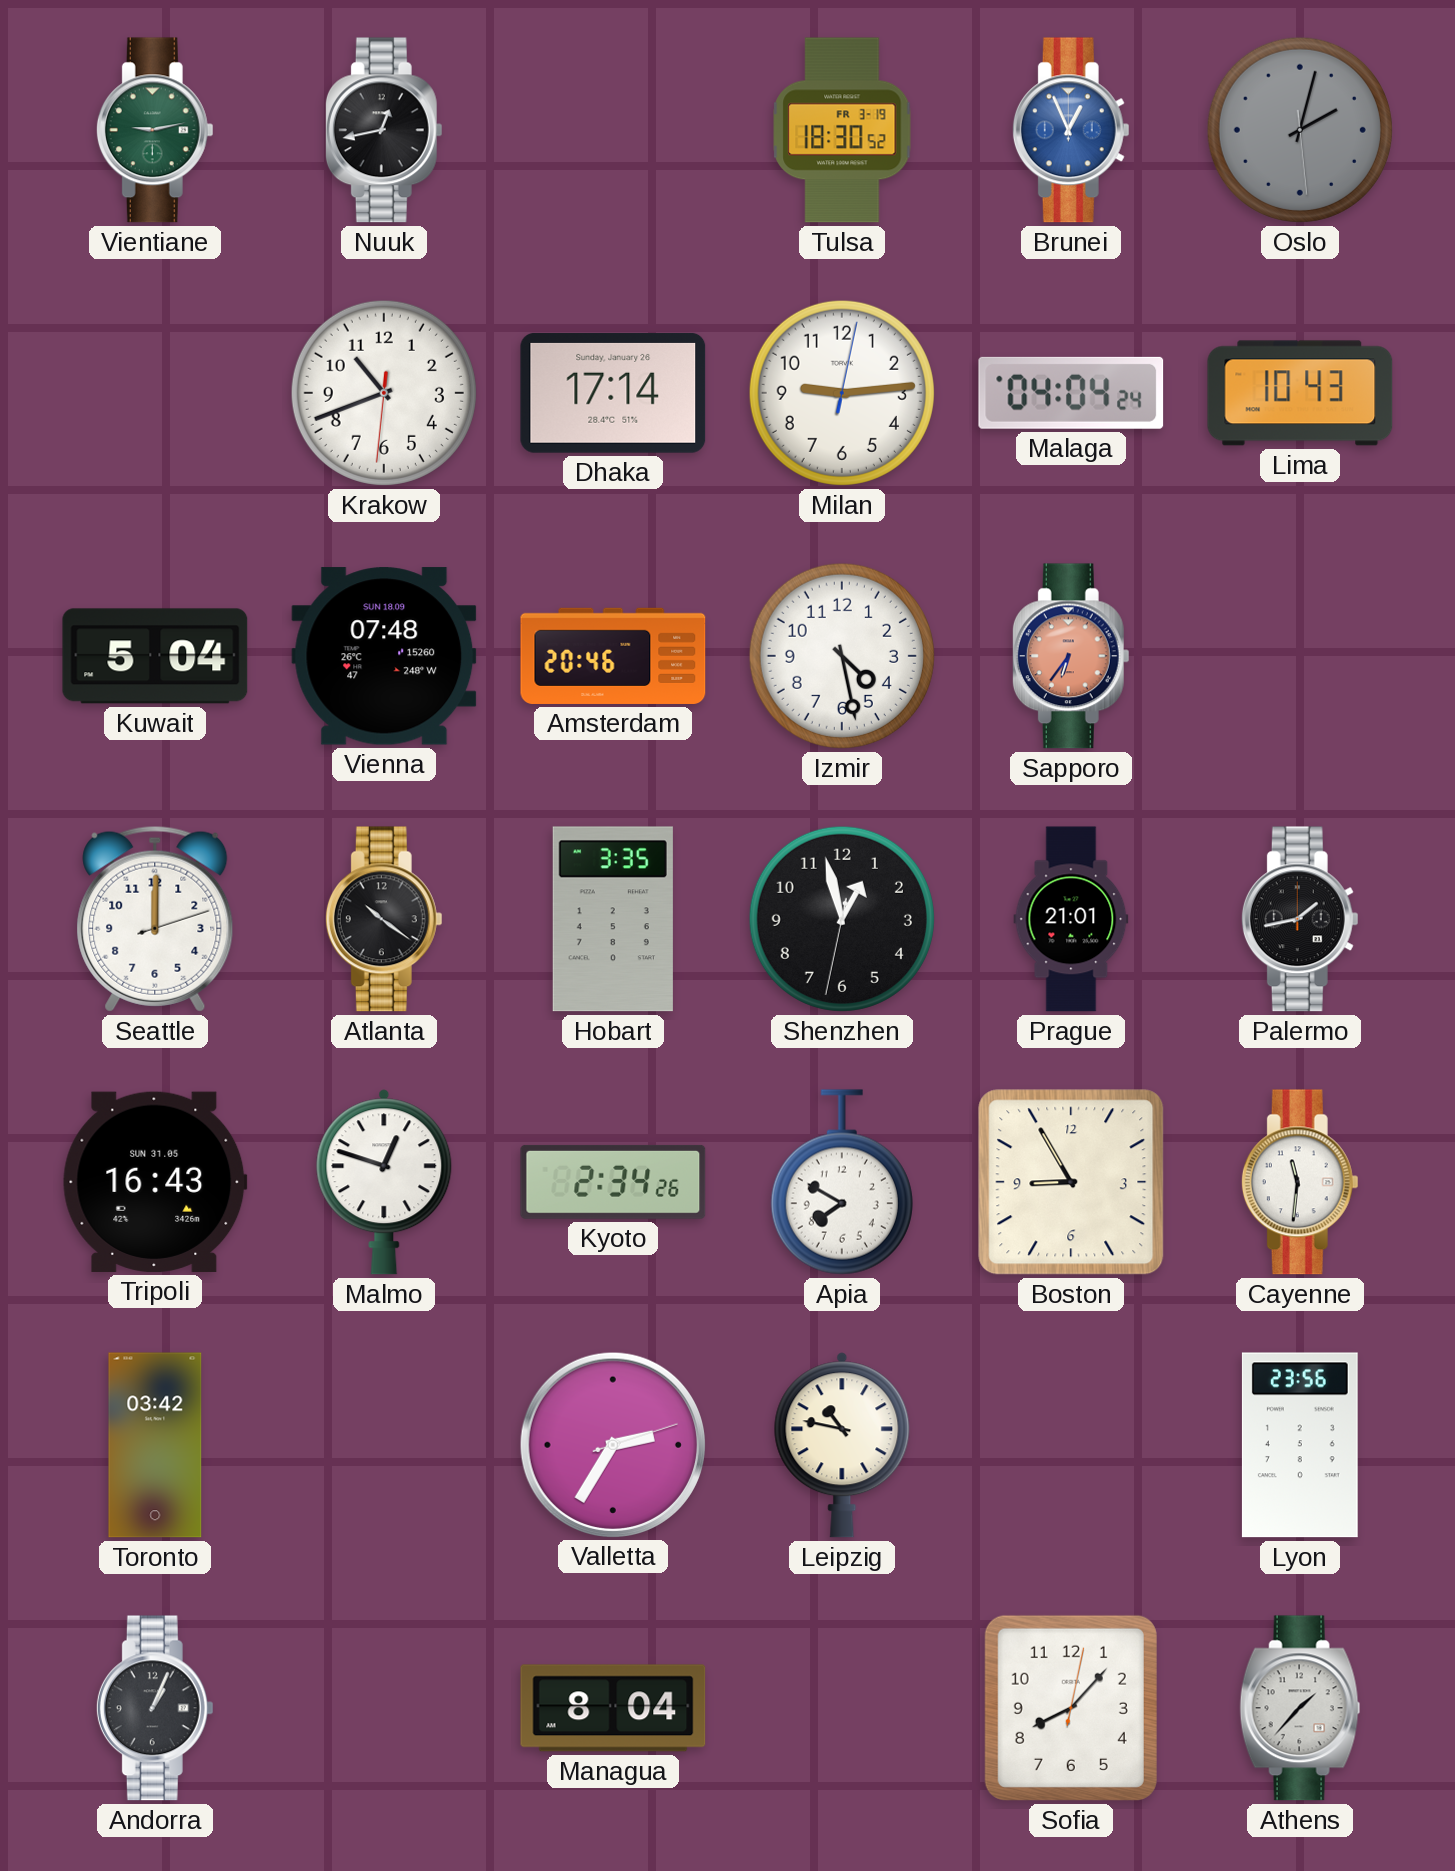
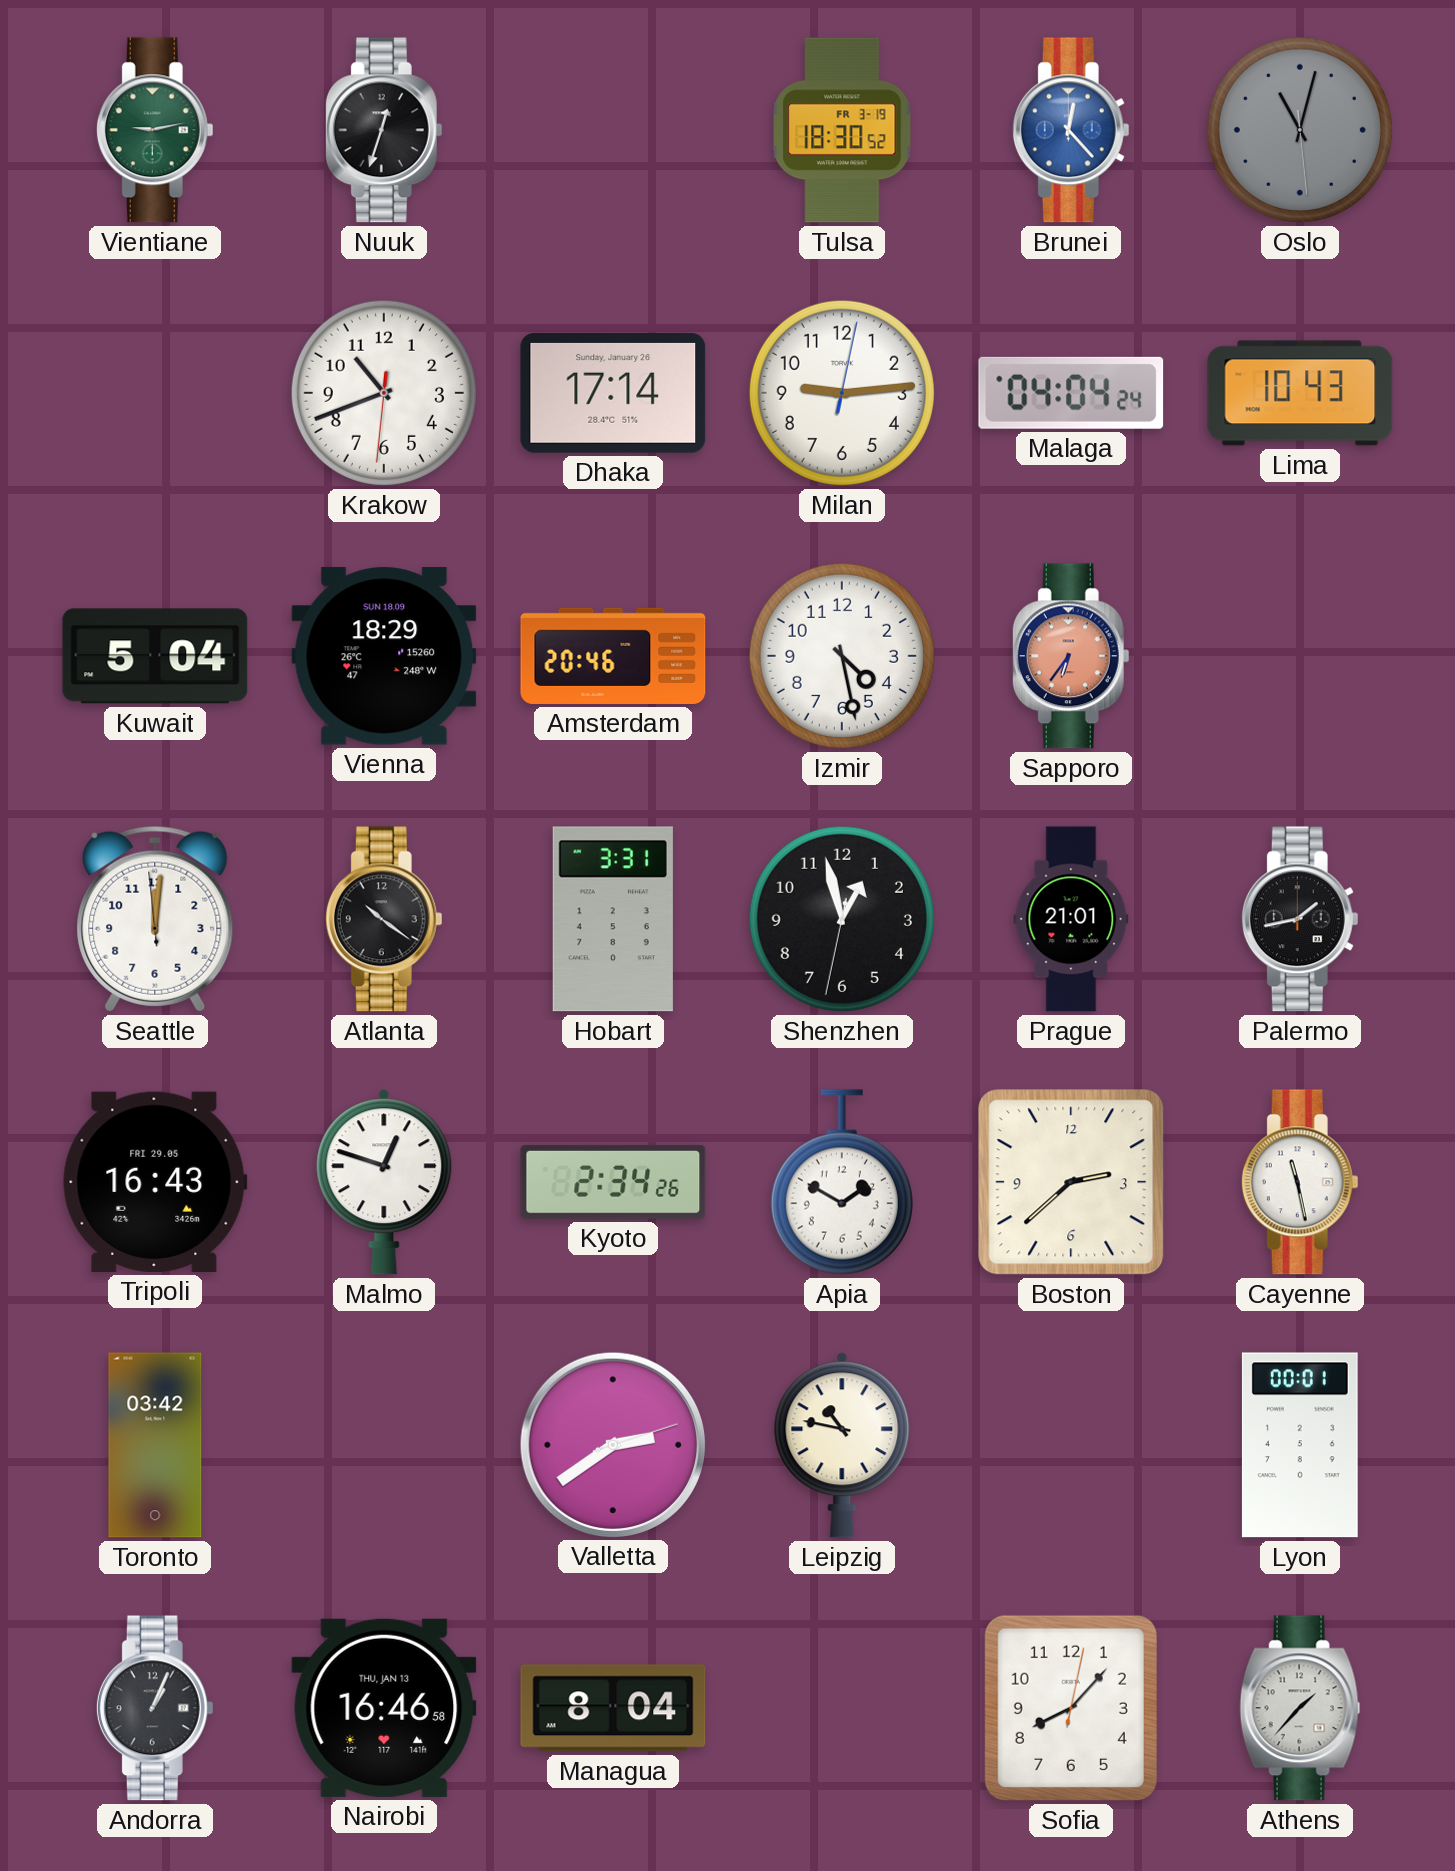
Nuuk: 12:43 -> 12:33
Brunei: 12:56 -> 12:23
Oslo: 2:02 -> 11:02
Vienna: 07:48 -> 18:29
Seattle: 12:00:12 -> 12:00:59
Hobart: 3:35 -> 3:31
Tripoli date: SUN 31.05 -> FRI 29.05
Apia: 7:50 -> 1:50
Boston: 8:55 -> 2:38
Cayenne: 11:31 -> 11:28
Valletta: 2:35 -> 2:39
Lyon: 23:56 -> 00:01
Nairobi: none -> 16:46
